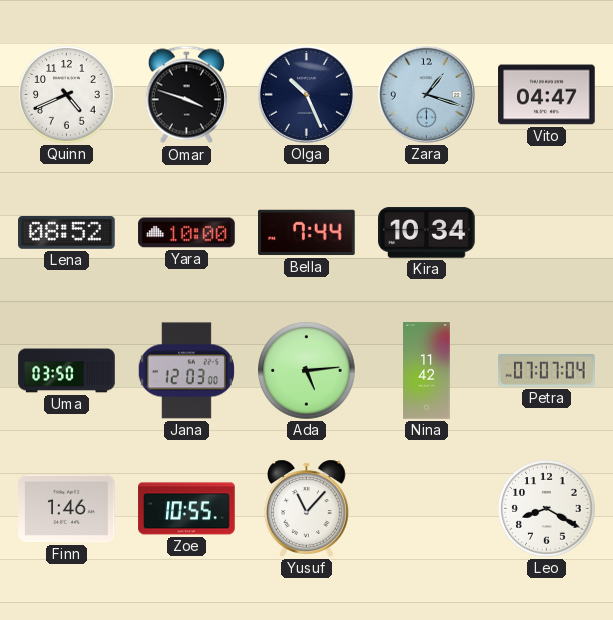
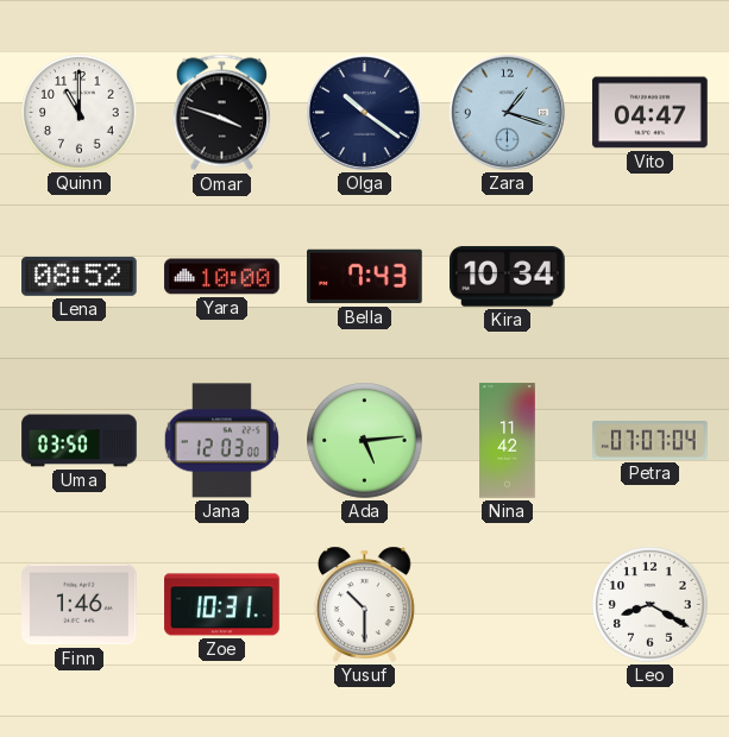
Quinn: 4:41 -> 11:00
Olga: 10:26 -> 10:21
Bella: 7:44 -> 7:43
Zoe: 10:55 -> 10:31
Yusuf: 11:07 -> 10:30
